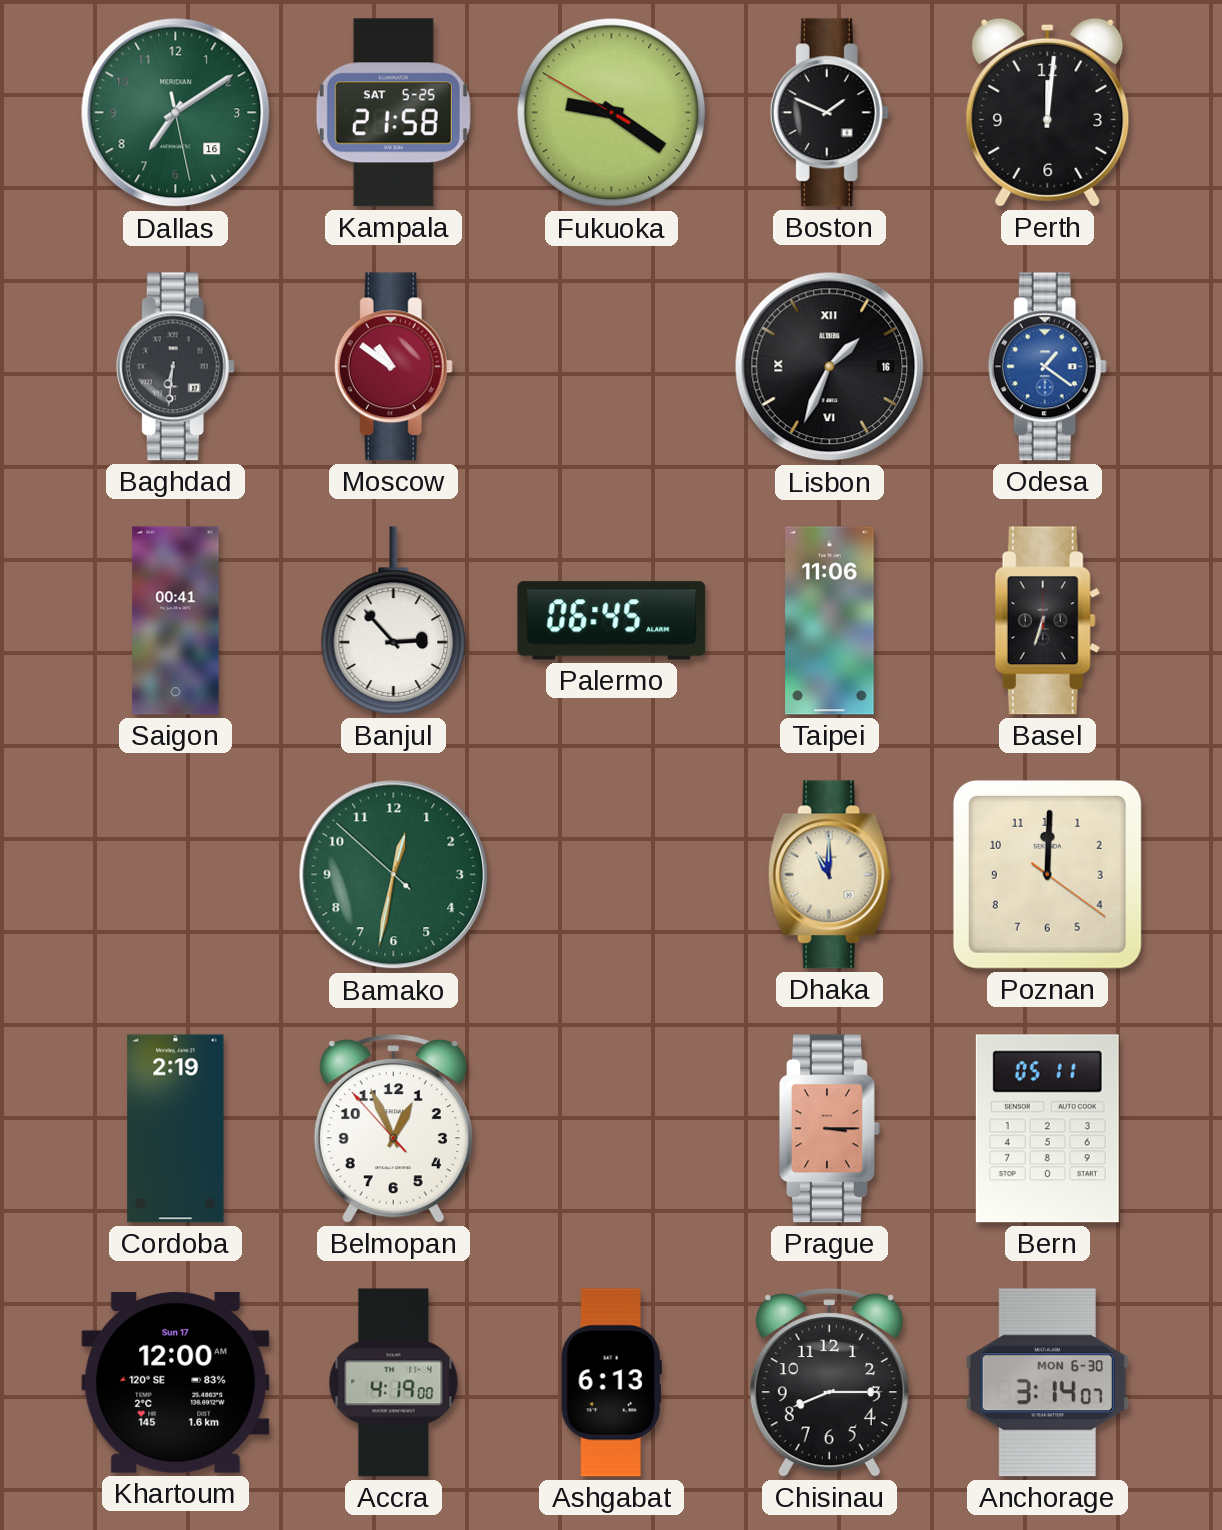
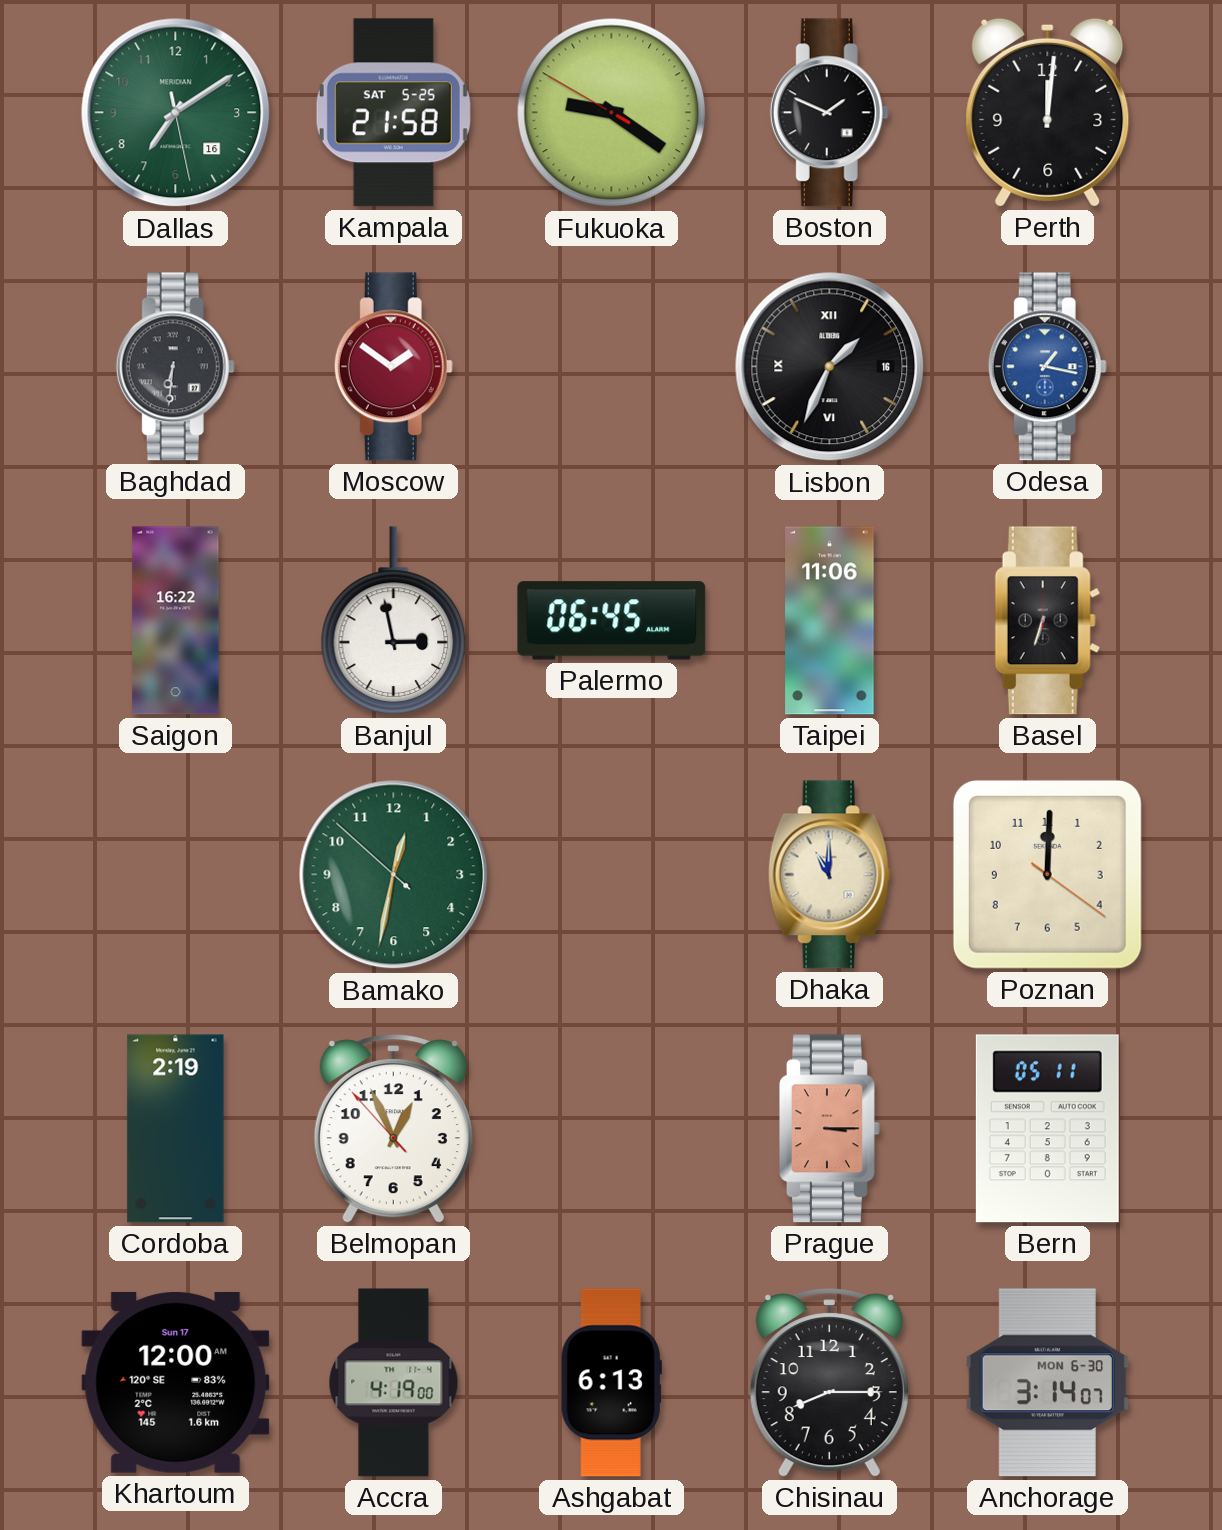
Moscow: 10:51 -> 1:51
Odesa: 1:21 -> 1:17
Saigon: 00:41 -> 16:22
Banjul: 2:53 -> 2:58
